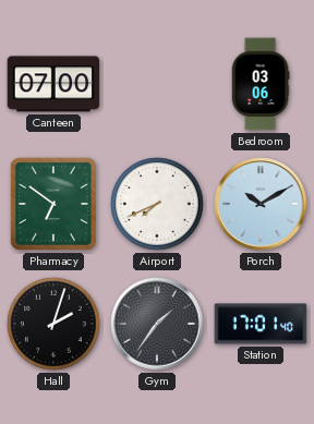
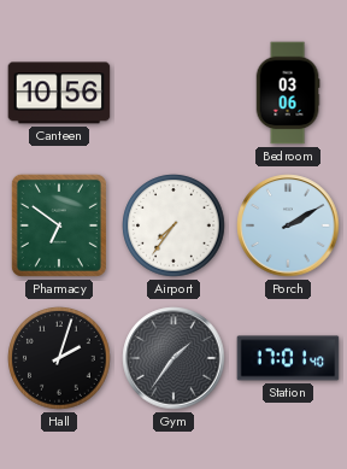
Canteen: 07:00 -> 10:56
Airport: 7:41 -> 7:36
Porch: 10:10 -> 2:10
